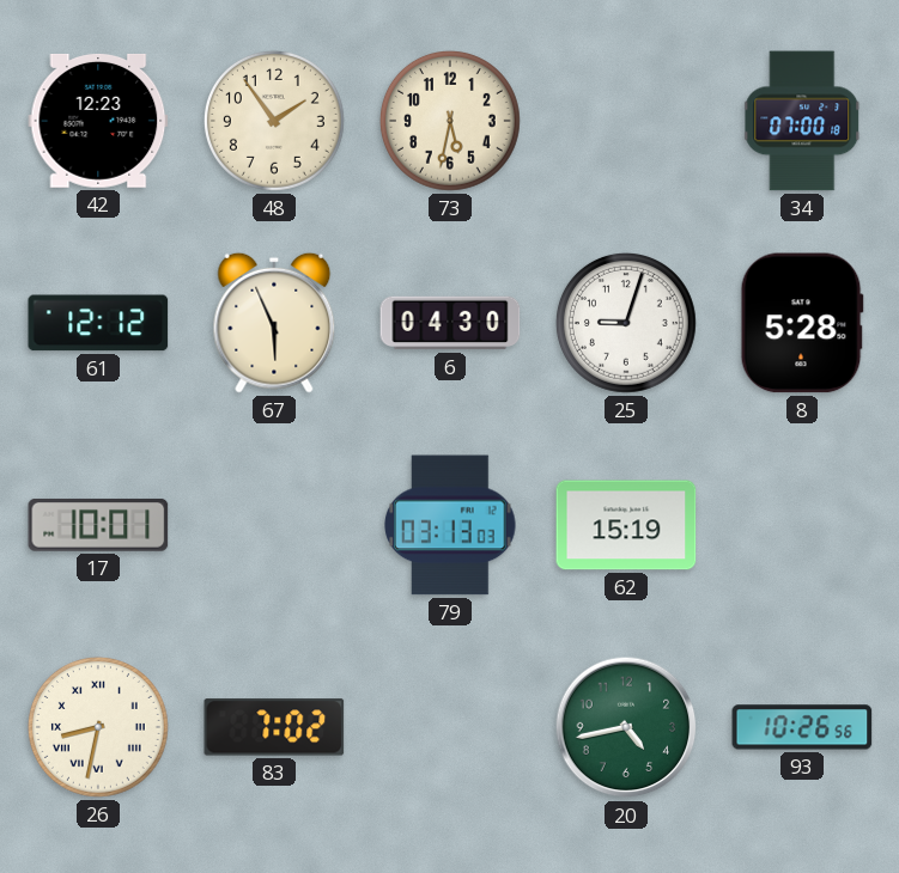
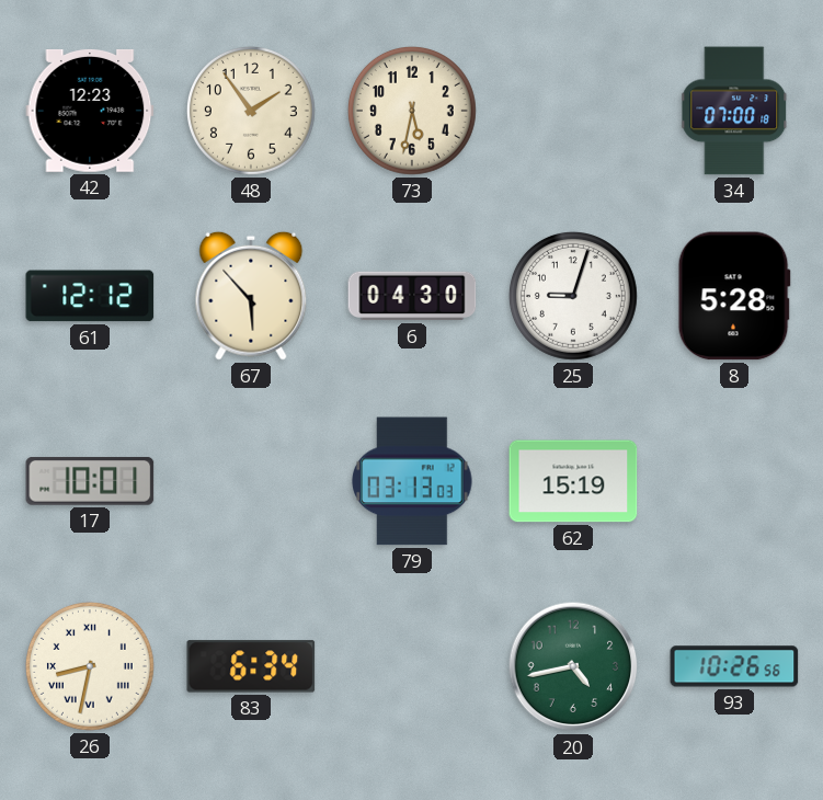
67: 5:56 -> 5:53
83: 7:02 -> 6:34
